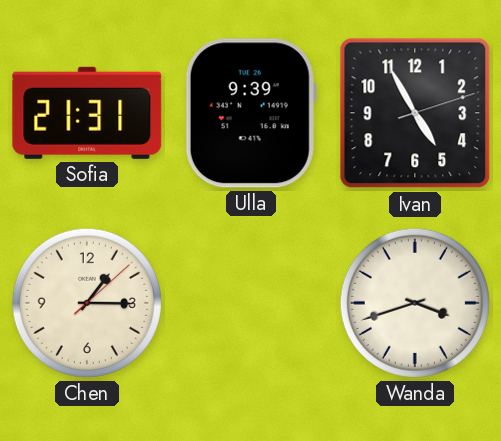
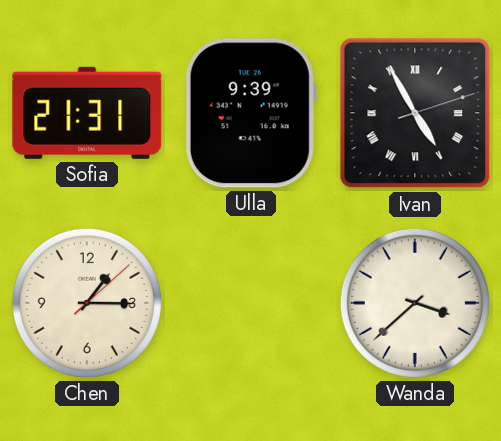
Ivan numerals: Arabic -> Roman
Wanda: 3:42 -> 3:38
